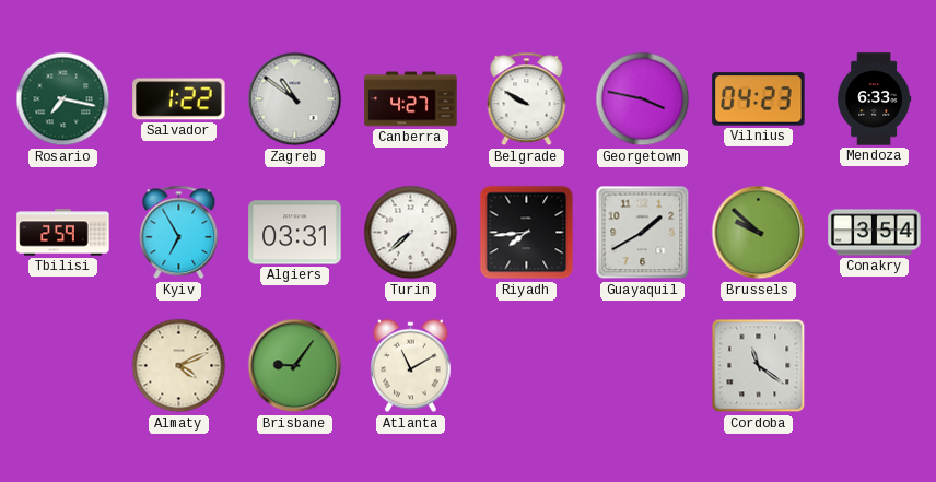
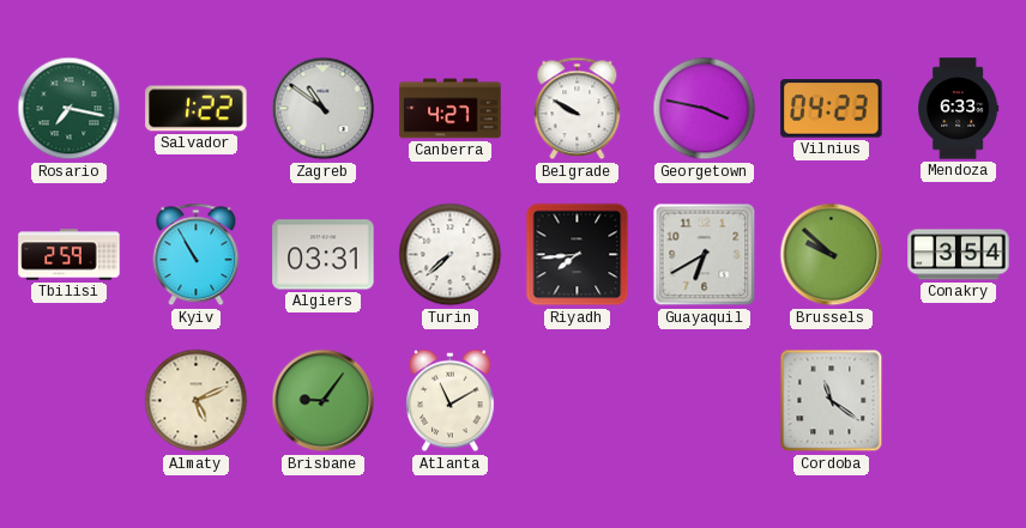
Kyiv: 6:55 -> 10:55
Guayaquil: 1:40 -> 6:40
Almaty: 4:11 -> 5:11
